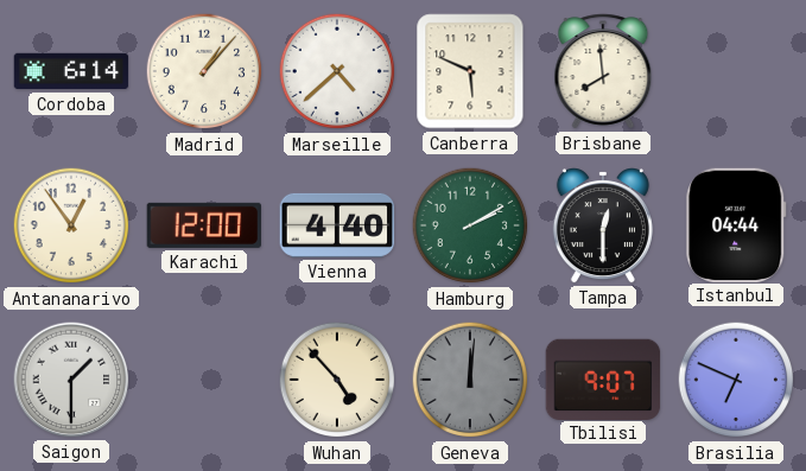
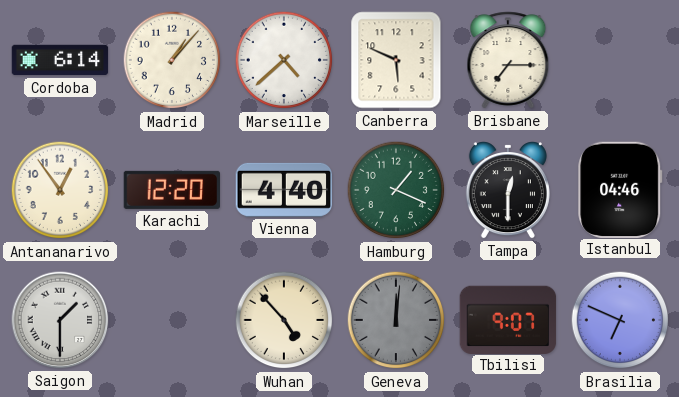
Brisbane: 7:59 -> 7:15
Karachi: 12:00 -> 12:20
Hamburg: 2:10 -> 1:19
Istanbul: 04:44 -> 04:46
